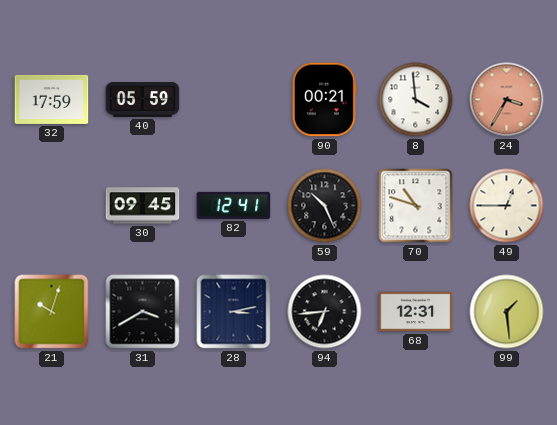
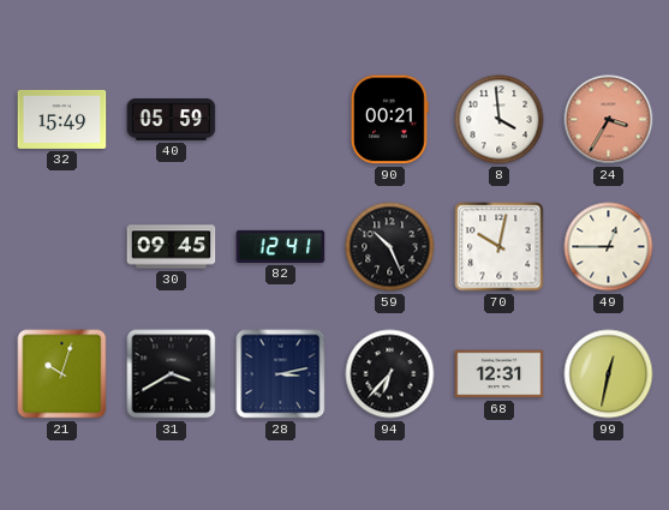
32: 17:59 -> 15:49
70: 10:48 -> 10:02
94: 6:44 -> 6:37
99: 1:29 -> 12:32
